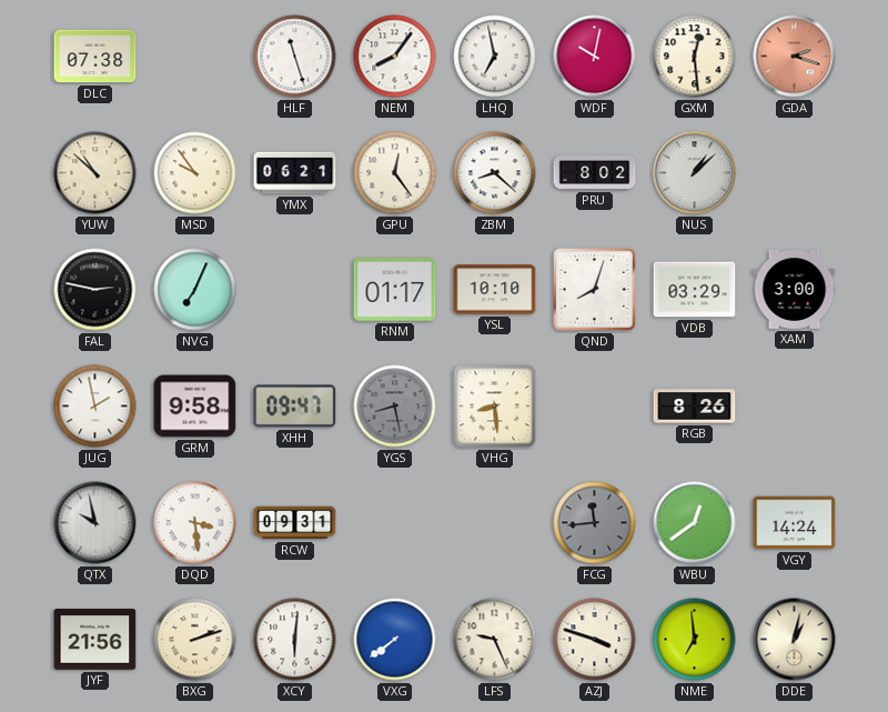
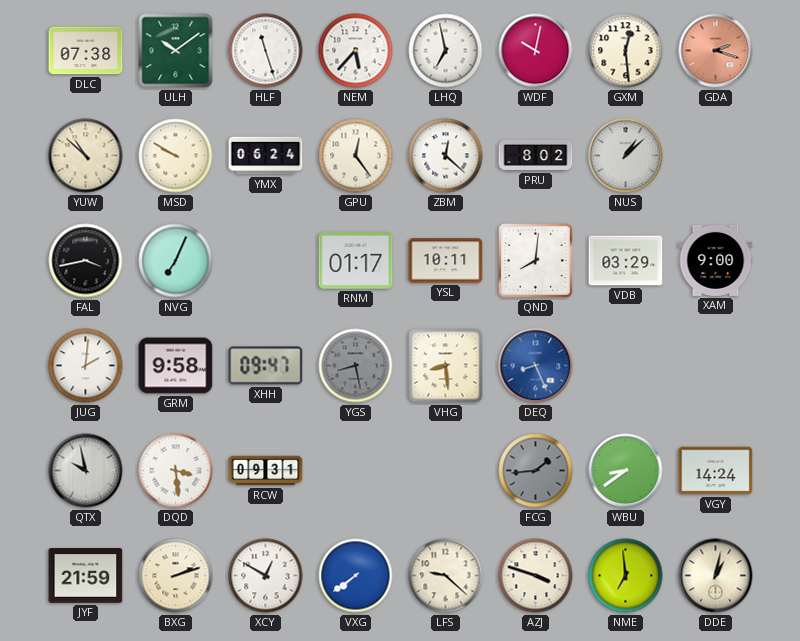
ULH: none -> 10:09
NEM: 8:06 -> 5:37
MSD: 9:54 -> 9:50
YMX: 06:21 -> 06:24
ZBM: 8:22 -> 12:22
FAL: 2:47 -> 3:43
YSL: 10:10 -> 10:11
QND: 8:03 -> 8:01
XAM: 3:00 -> 9:00
JUG: 1:58 -> 2:01
DEQ: none -> 8:26
RGB: 8:26 -> none
FCG: 11:44 -> 1:44
WBU: 12:39 -> 8:39
JYF: 21:56 -> 21:59
XCY: 6:01 -> 12:50
LFS: 9:26 -> 9:22
